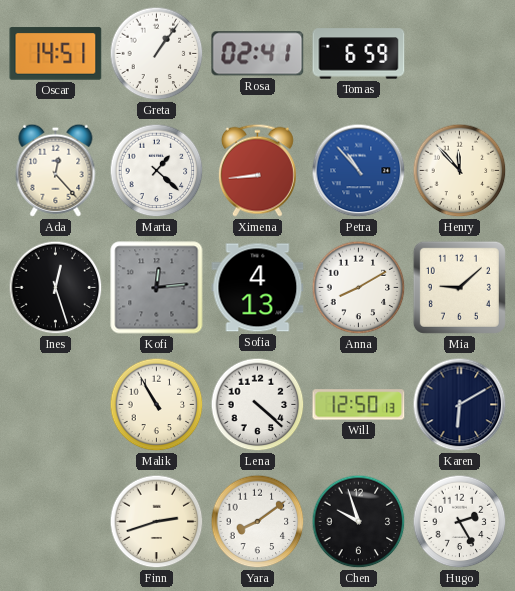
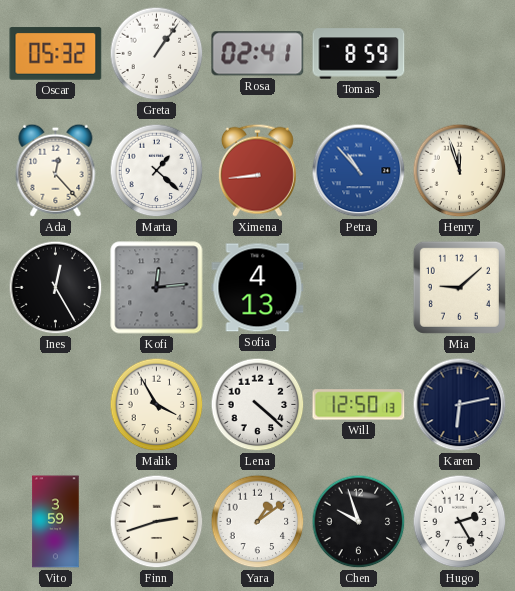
Oscar: 14:51 -> 05:32
Tomas: 6:59 -> 8:59
Henry: 11:53 -> 11:57
Ines: 12:27 -> 12:25
Anna: 8:10 -> none
Malik: 10:55 -> 3:55
Karen: 6:10 -> 6:13
Vito: none -> 3:59
Yara: 8:09 -> 1:09
